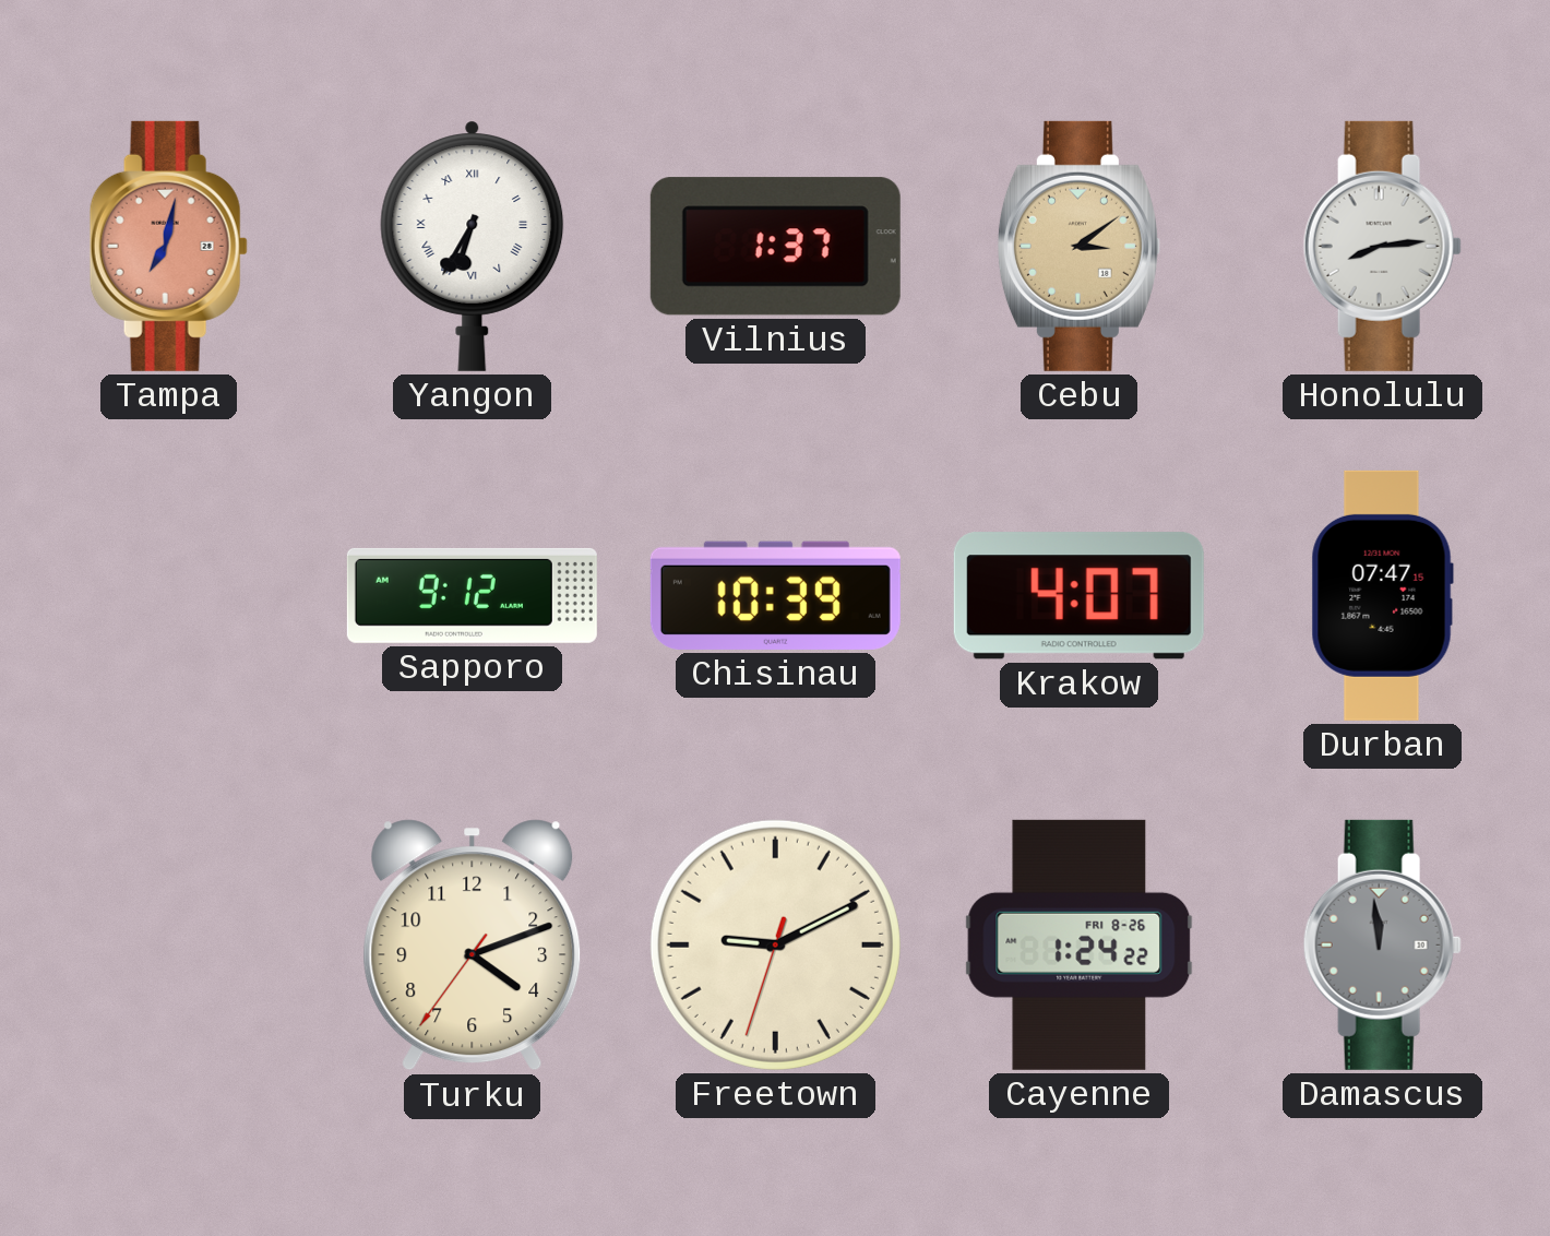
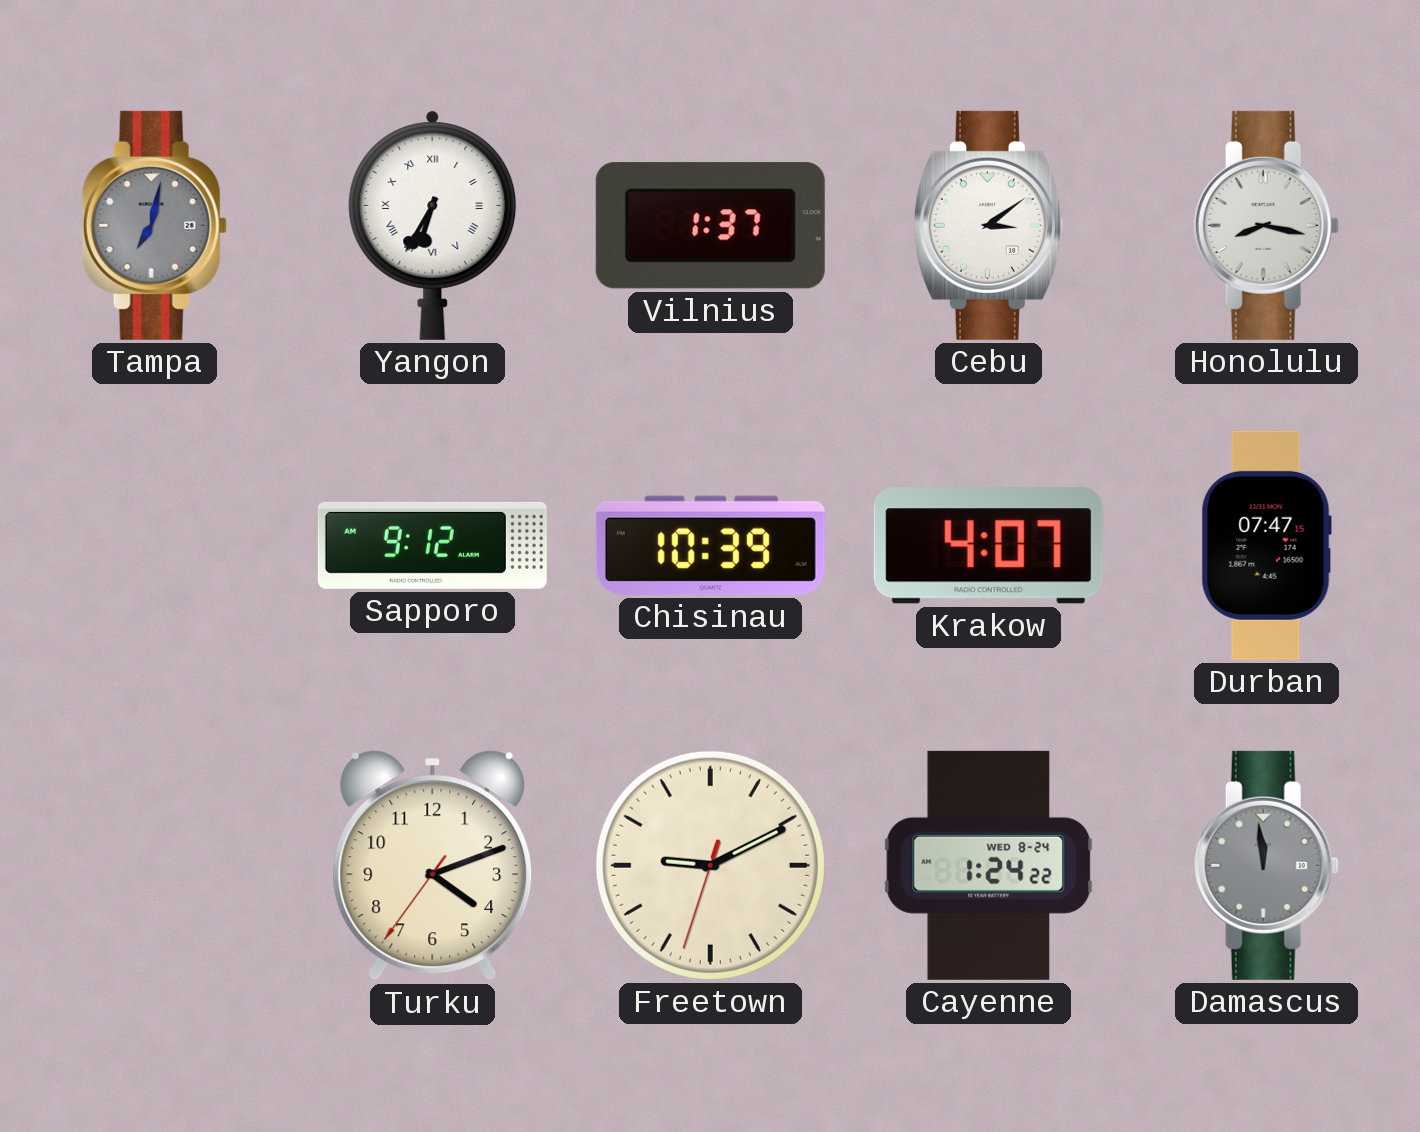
Tampa dial: salmon -> grey
Cebu dial: champagne -> white
Honolulu: 8:14 -> 8:17
Cayenne date: FRI 8-26 -> WED 8-24
